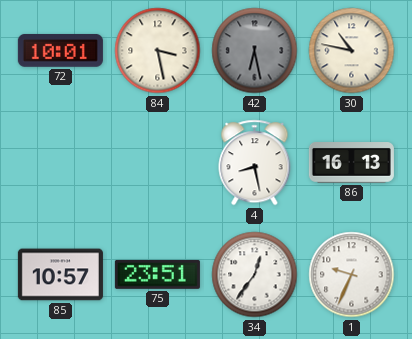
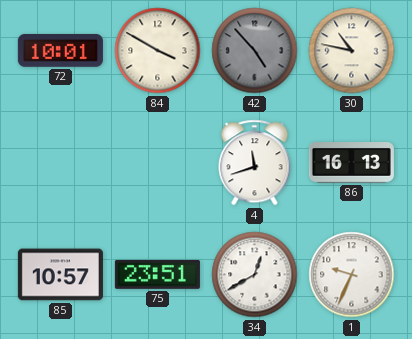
84: 3:28 -> 3:50
42: 6:28 -> 4:53
4: 8:28 -> 11:42
34: 12:36 -> 12:40
